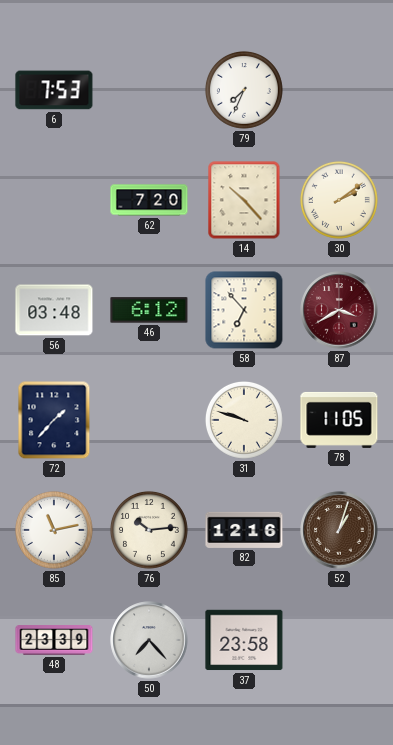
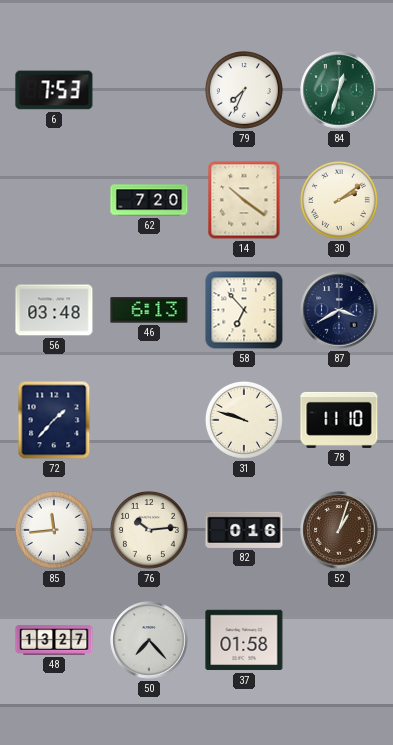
84: none -> 12:33
14: 10:23 -> 10:21
46: 6:12 -> 6:13
87 dial: burgundy -> navy
78: 11:05 -> 11:10
85: 11:13 -> 11:44
82: 12:16 -> 0:16
48: 23:39 -> 13:27
37: 23:58 -> 01:58
